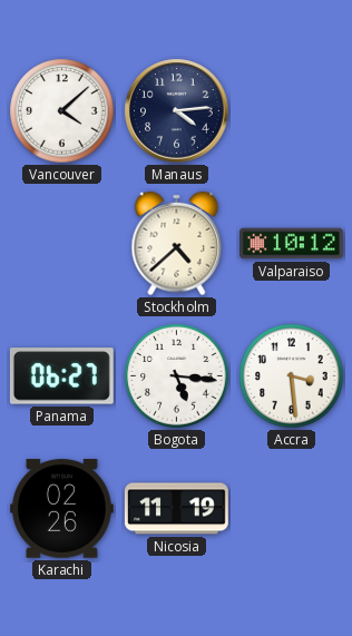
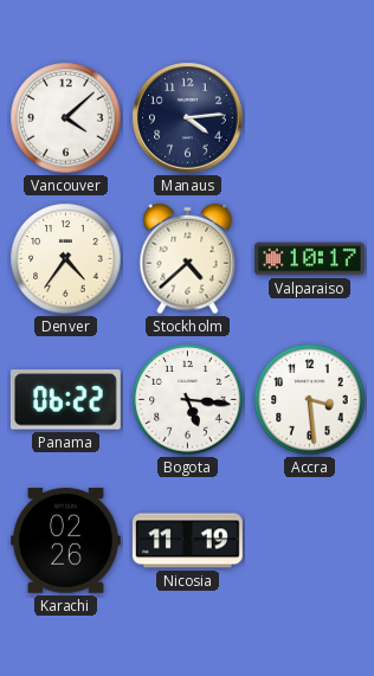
Denver: none -> 4:36
Valparaiso: 10:12 -> 10:17
Panama: 06:27 -> 06:22
